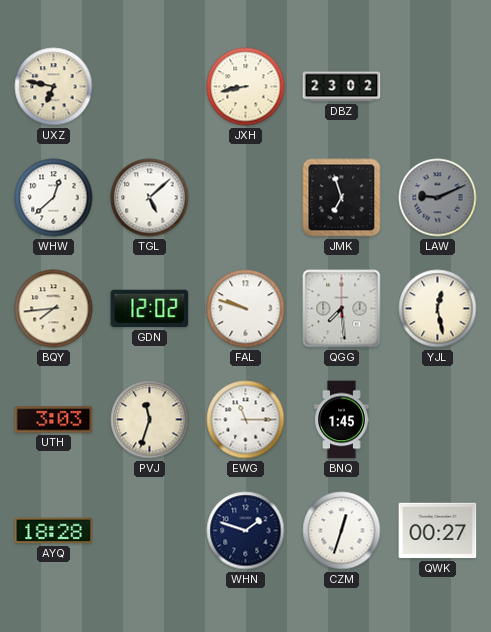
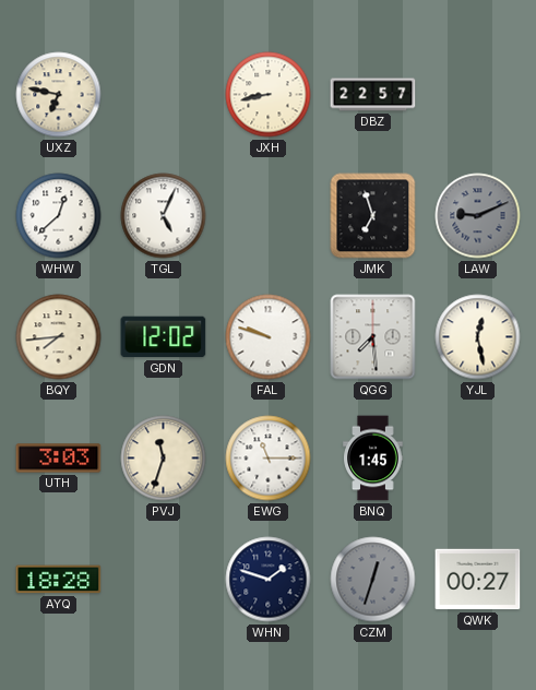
DBZ: 23:02 -> 22:57
TGL: 5:08 -> 5:04
CZM dial: white -> grey
